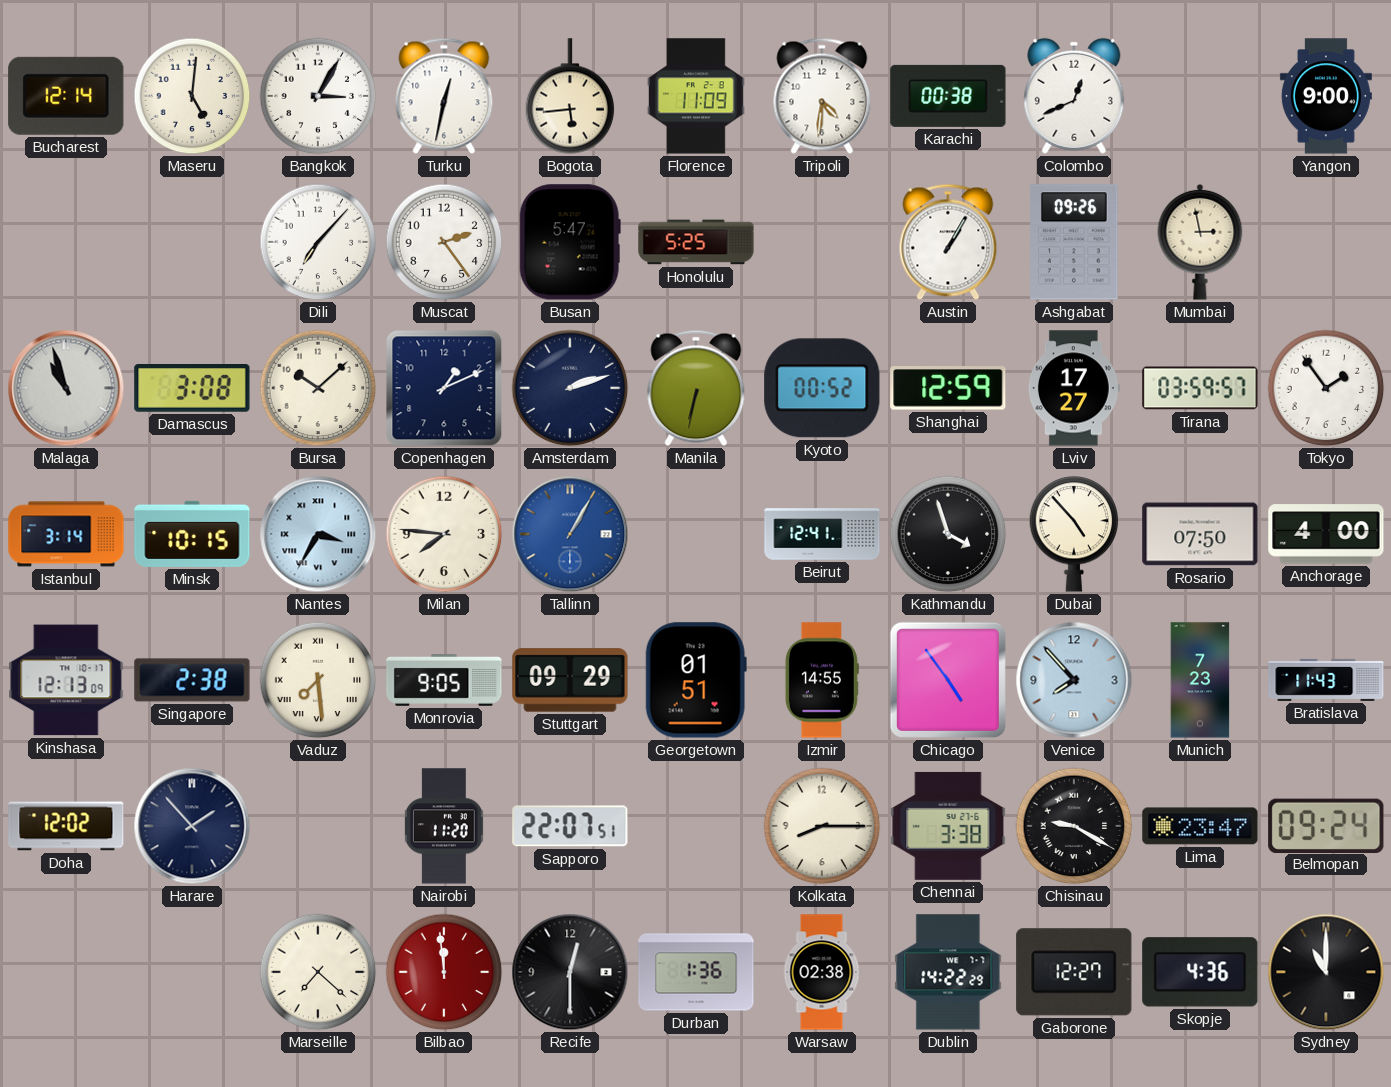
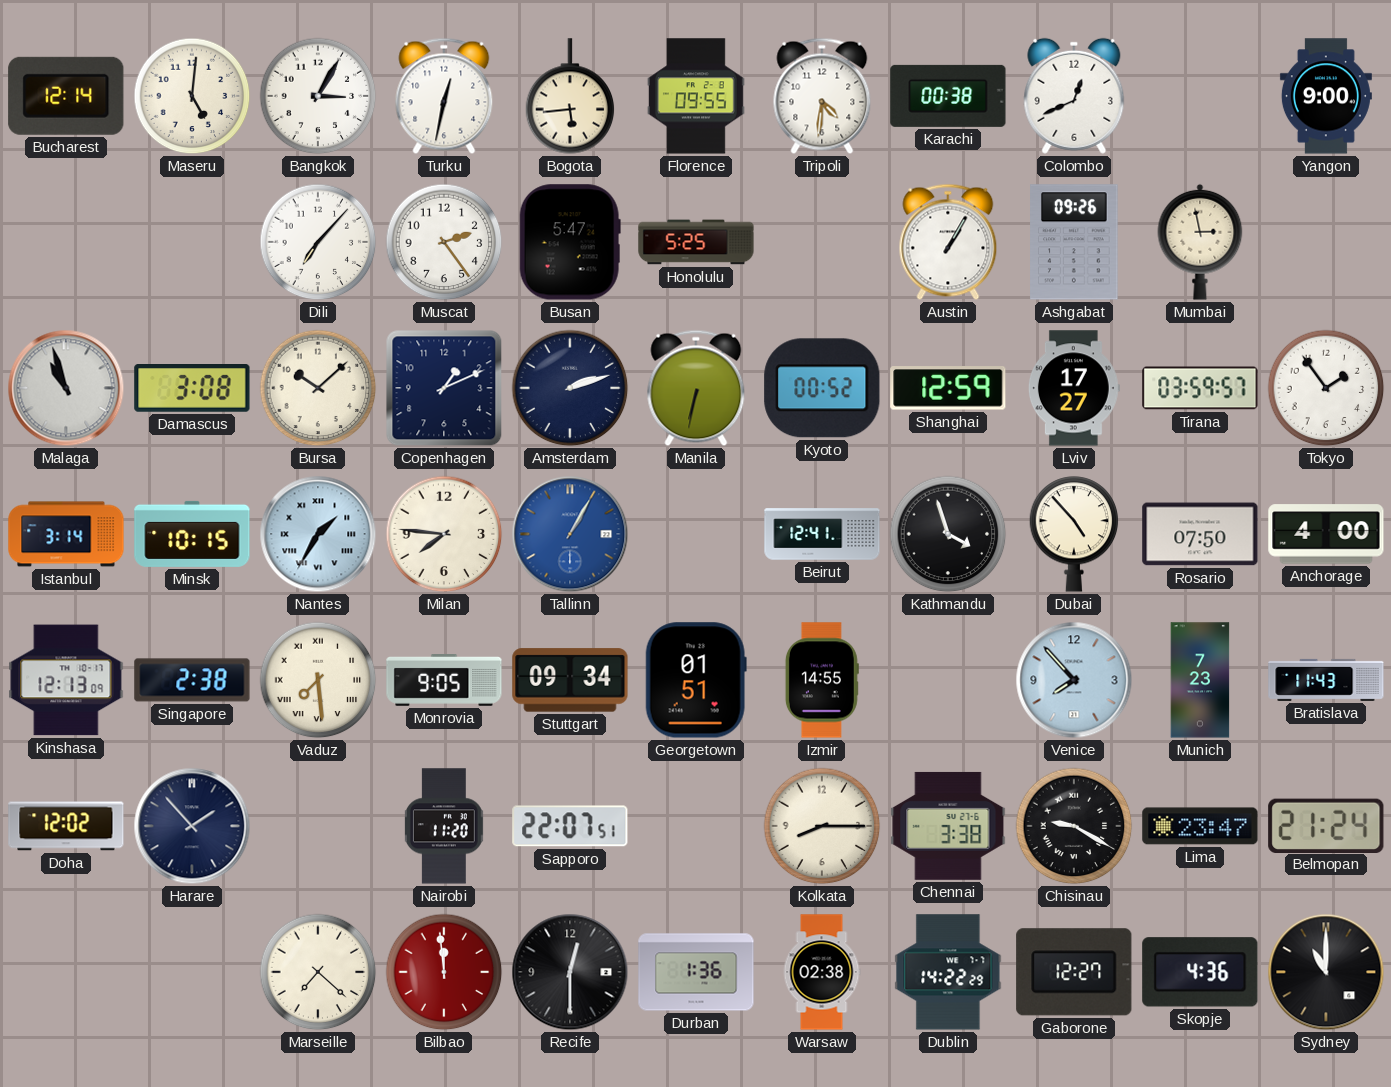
Florence: 11:09 -> 09:55
Nantes: 3:35 -> 1:35
Stuttgart: 09:29 -> 09:34
Chicago: 4:54 -> none
Belmopan: 09:24 -> 21:24
